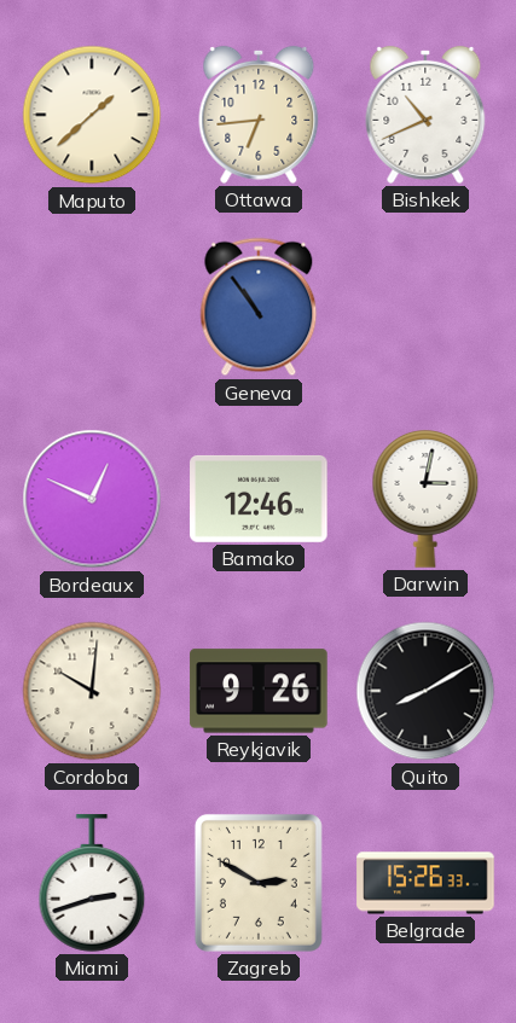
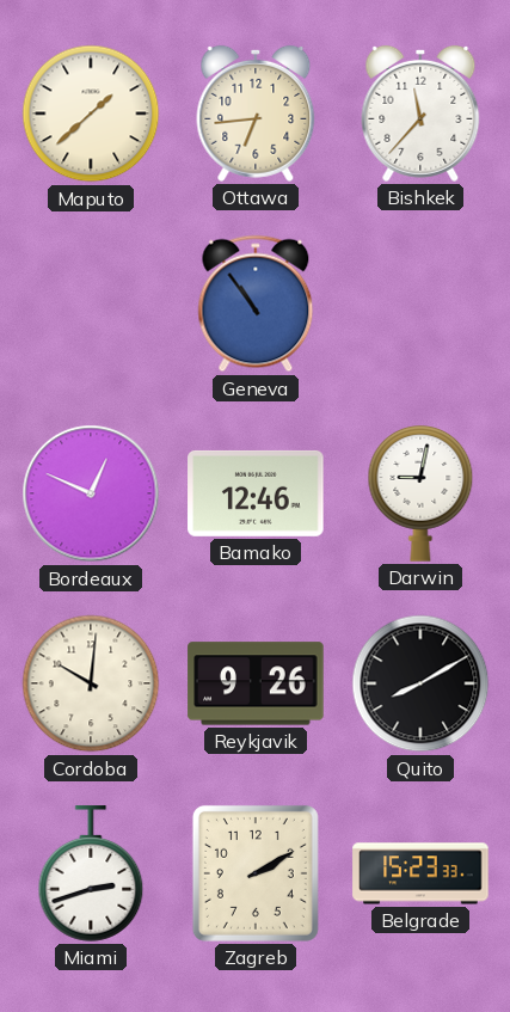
Bishkek: 10:41 -> 11:37
Darwin: 3:02 -> 9:02
Zagreb: 2:50 -> 2:10
Belgrade: 15:26 -> 15:23
